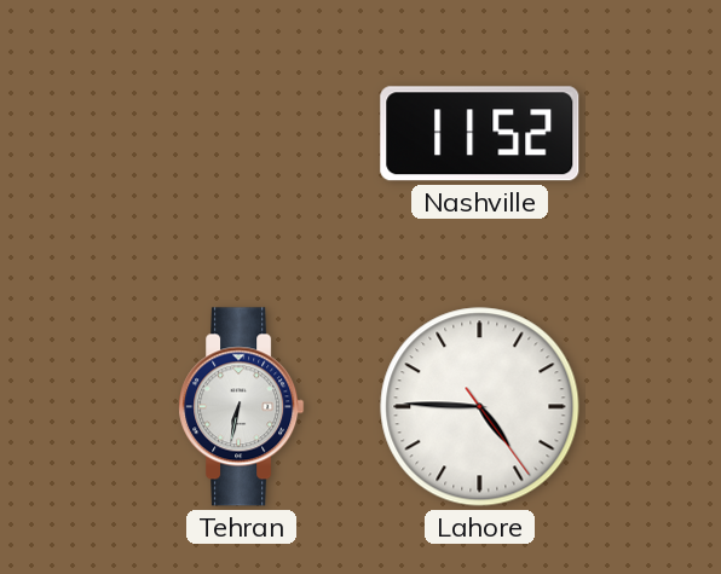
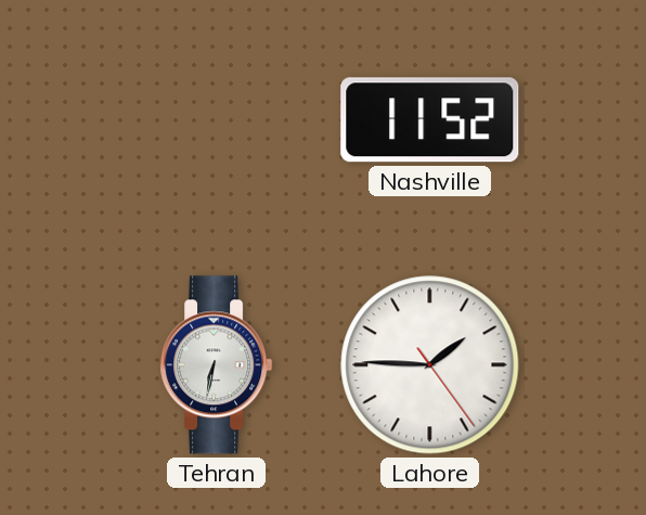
Lahore: 4:45 -> 1:45
